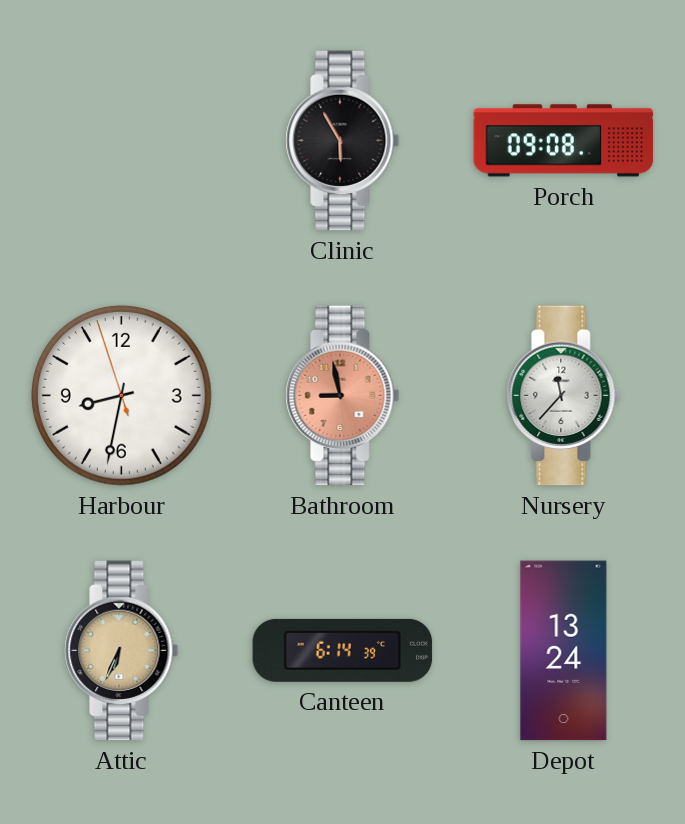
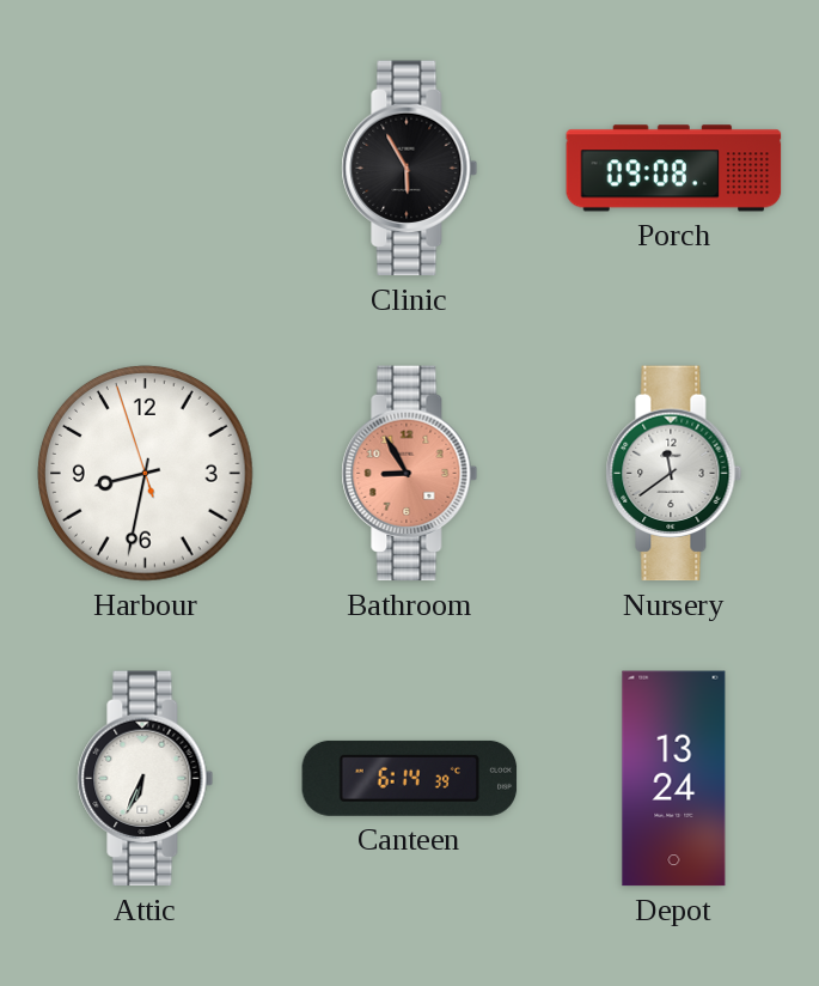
Bathroom: 8:58 -> 8:55
Nursery: 11:37 -> 11:39
Attic dial: champagne -> white
